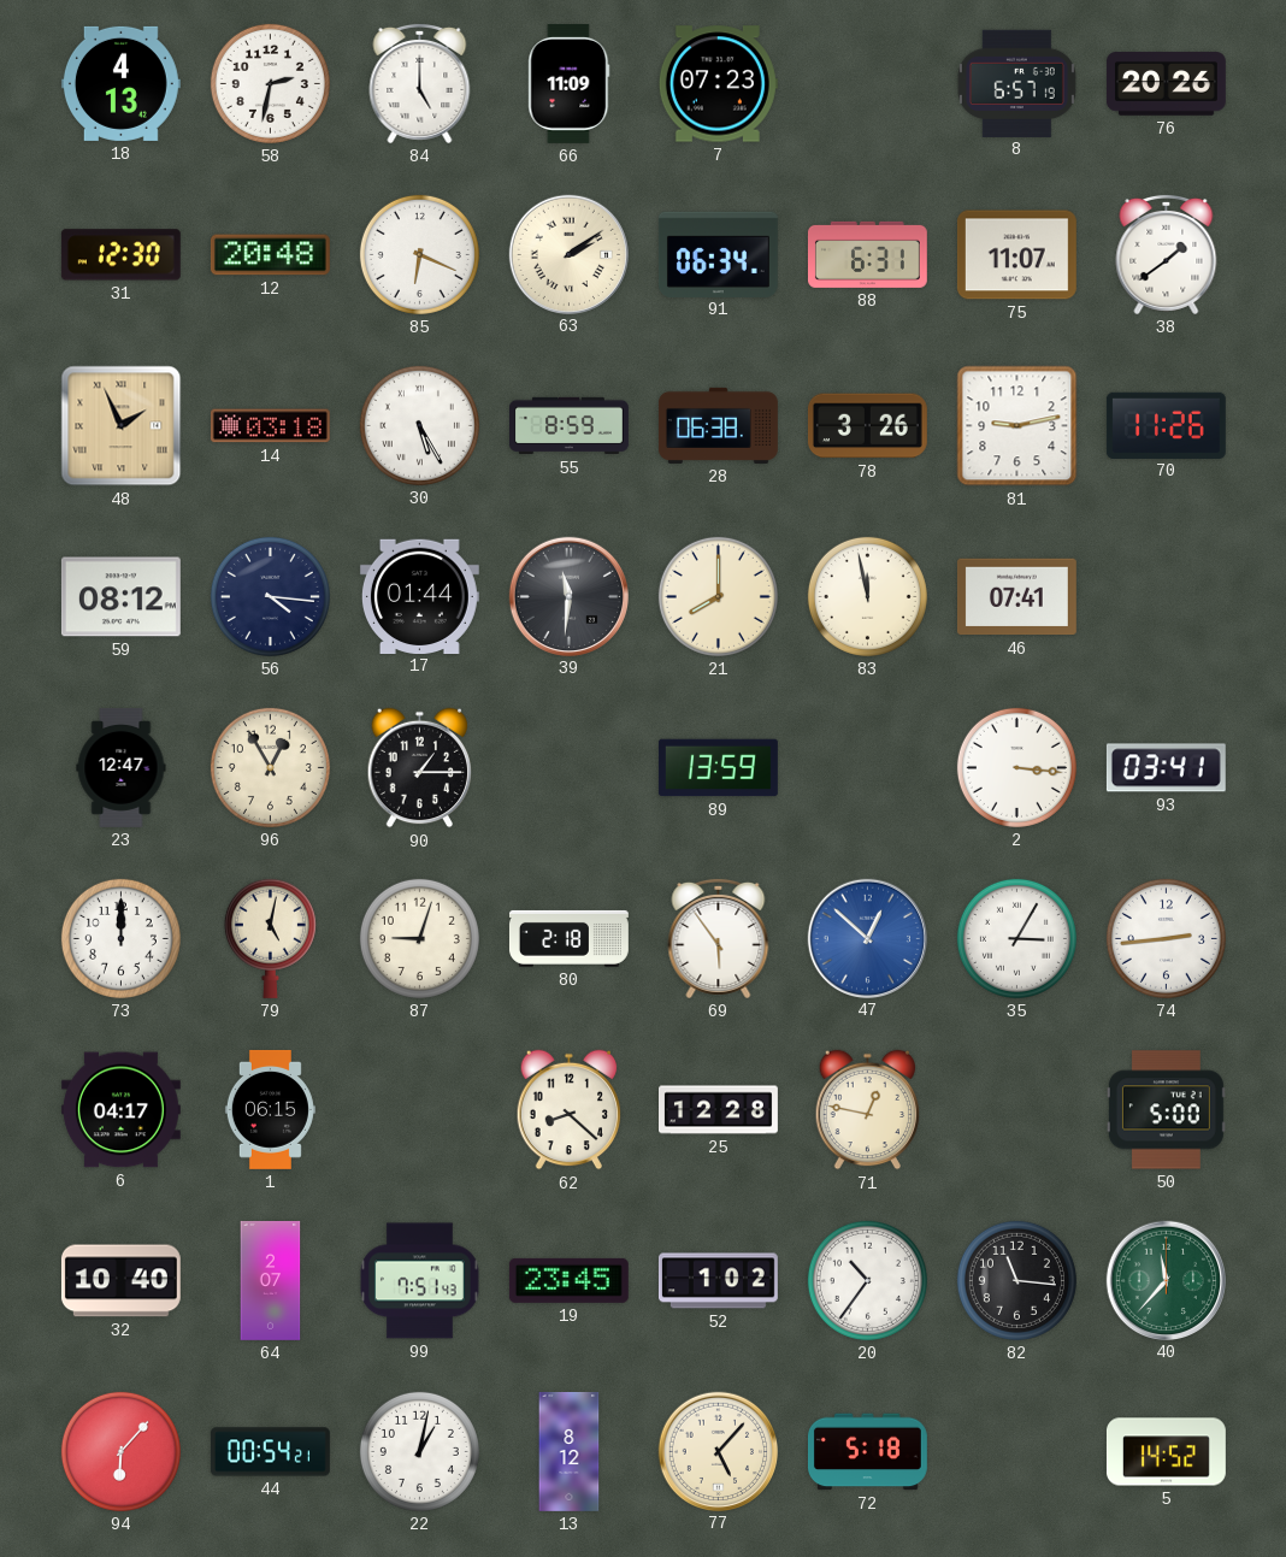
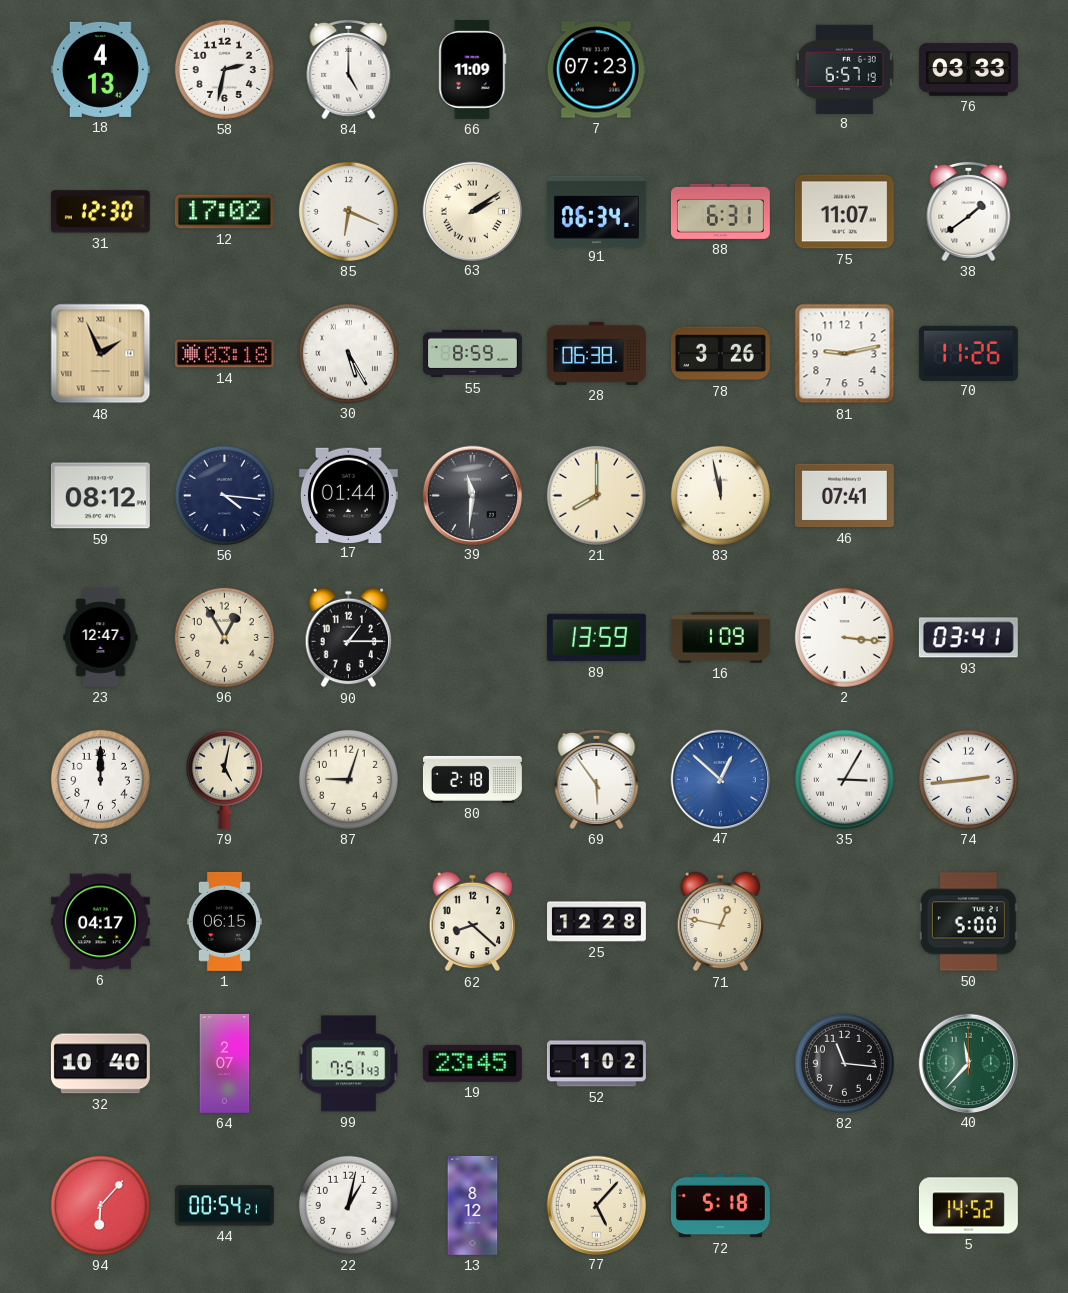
76: 20:26 -> 03:33
12: 20:48 -> 17:02
16: none -> 1:09
20: 10:36 -> none
